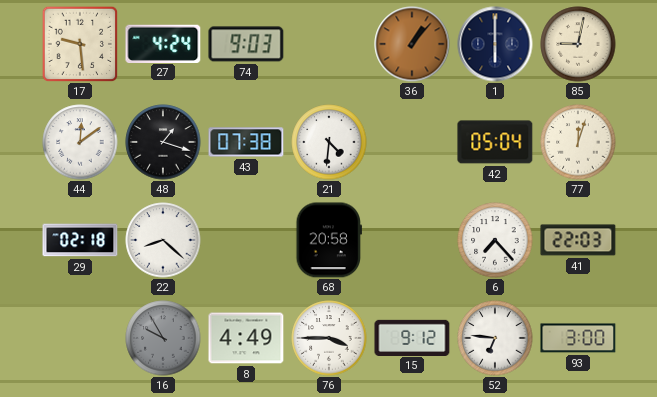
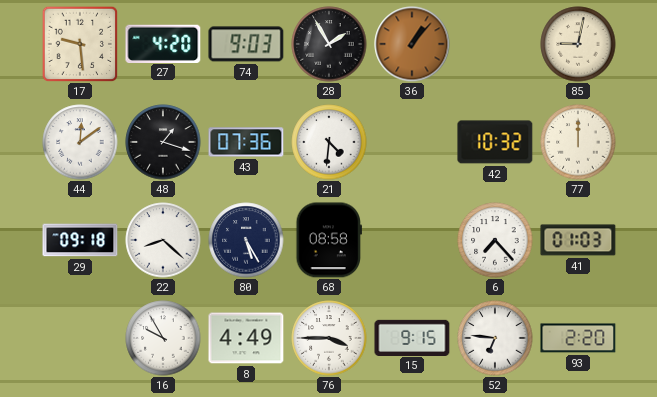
27: 4:24 -> 4:20
28: none -> 1:55
1: 6:00 -> none
43: 07:38 -> 07:36
42: 05:04 -> 10:32
77: 12:03 -> 12:00
29: 02:18 -> 09:18
80: none -> 5:25
68: 20:58 -> 08:58
41: 22:03 -> 01:03
16 dial: grey -> white
15: 9:12 -> 9:15
93: 3:00 -> 2:20
